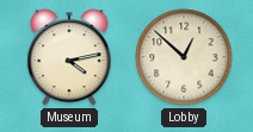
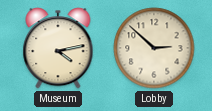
Lobby: 12:52 -> 2:52
